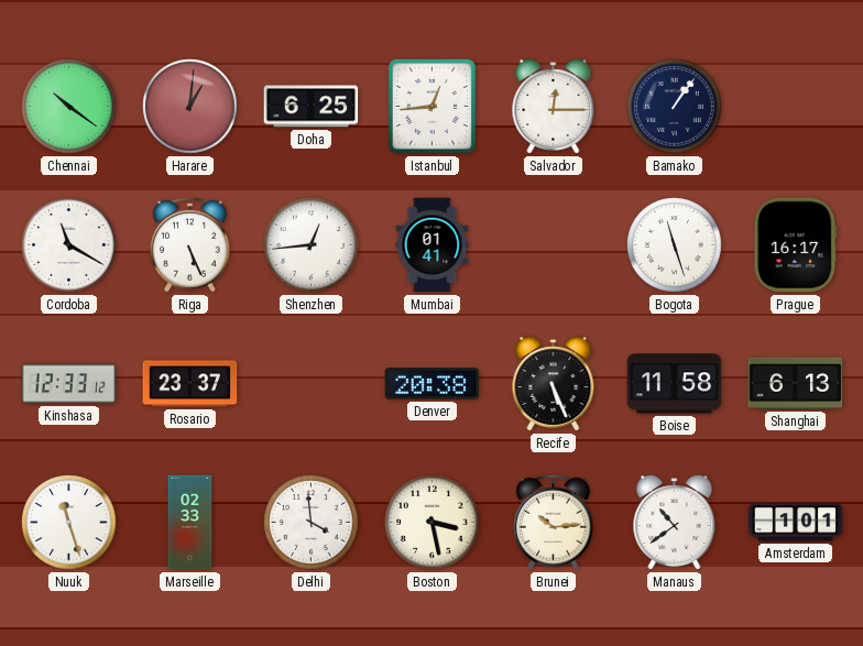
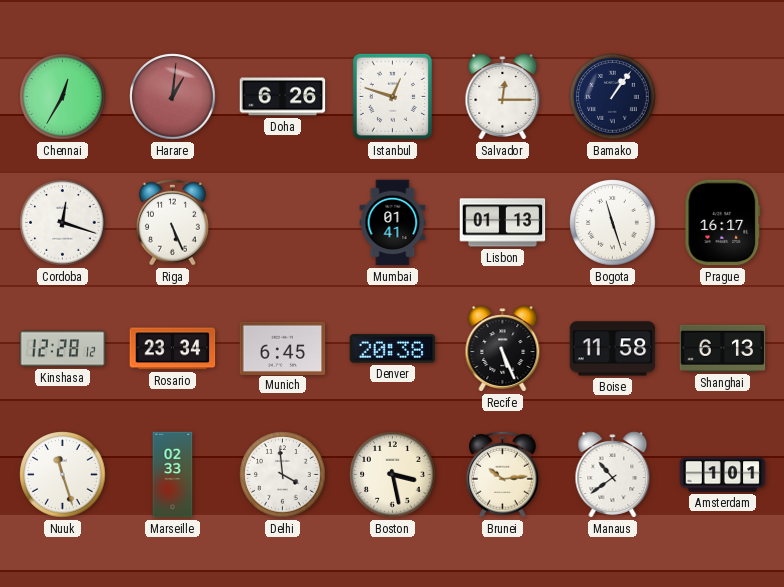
Chennai: 10:21 -> 12:35
Doha: 6:25 -> 6:26
Istanbul: 12:44 -> 12:48
Cordoba: 11:20 -> 12:18
Shenzhen: 12:44 -> none
Lisbon: none -> 01:13
Kinshasa: 12:33 -> 12:28
Rosario: 23:37 -> 23:34
Munich: none -> 6:45
